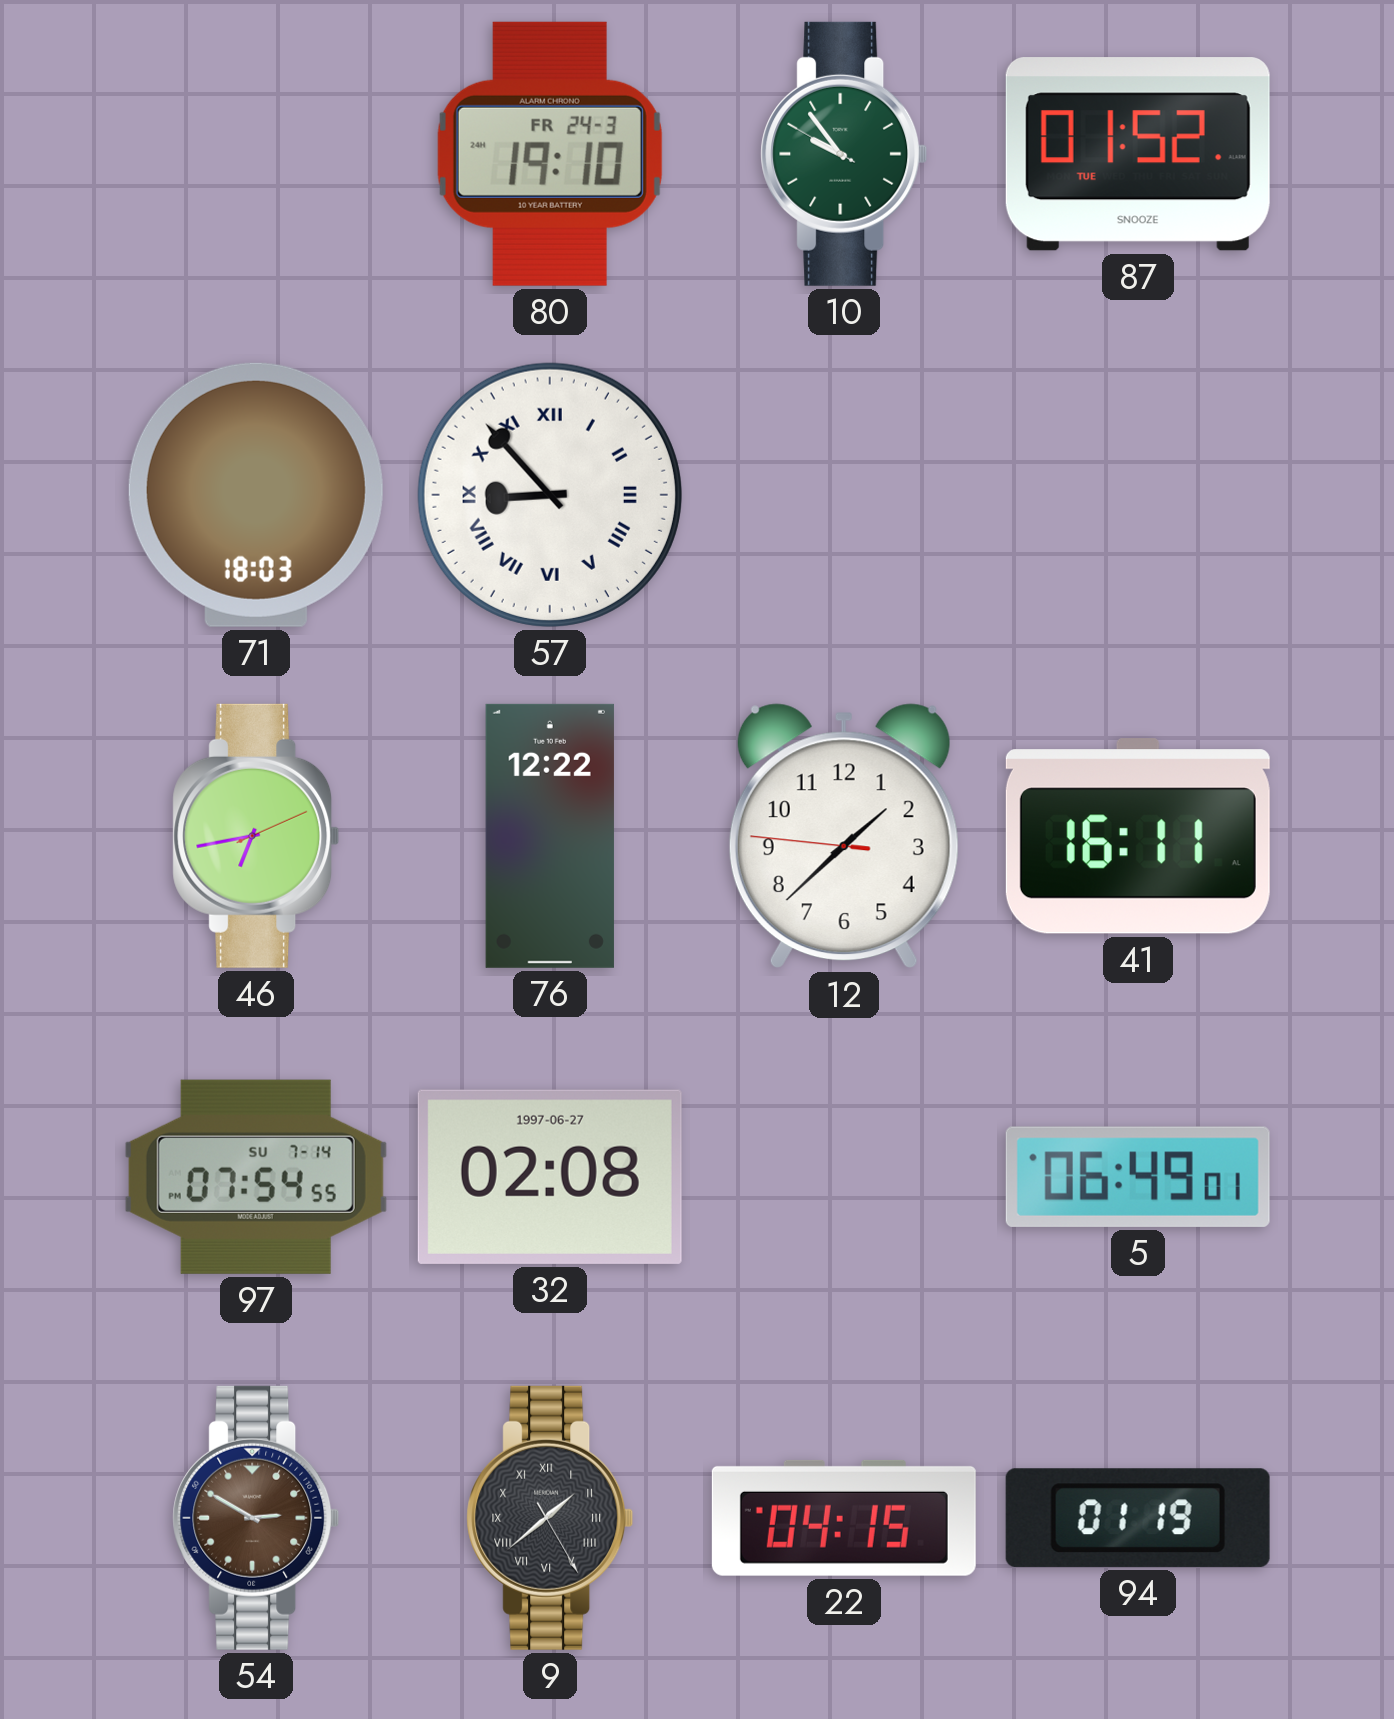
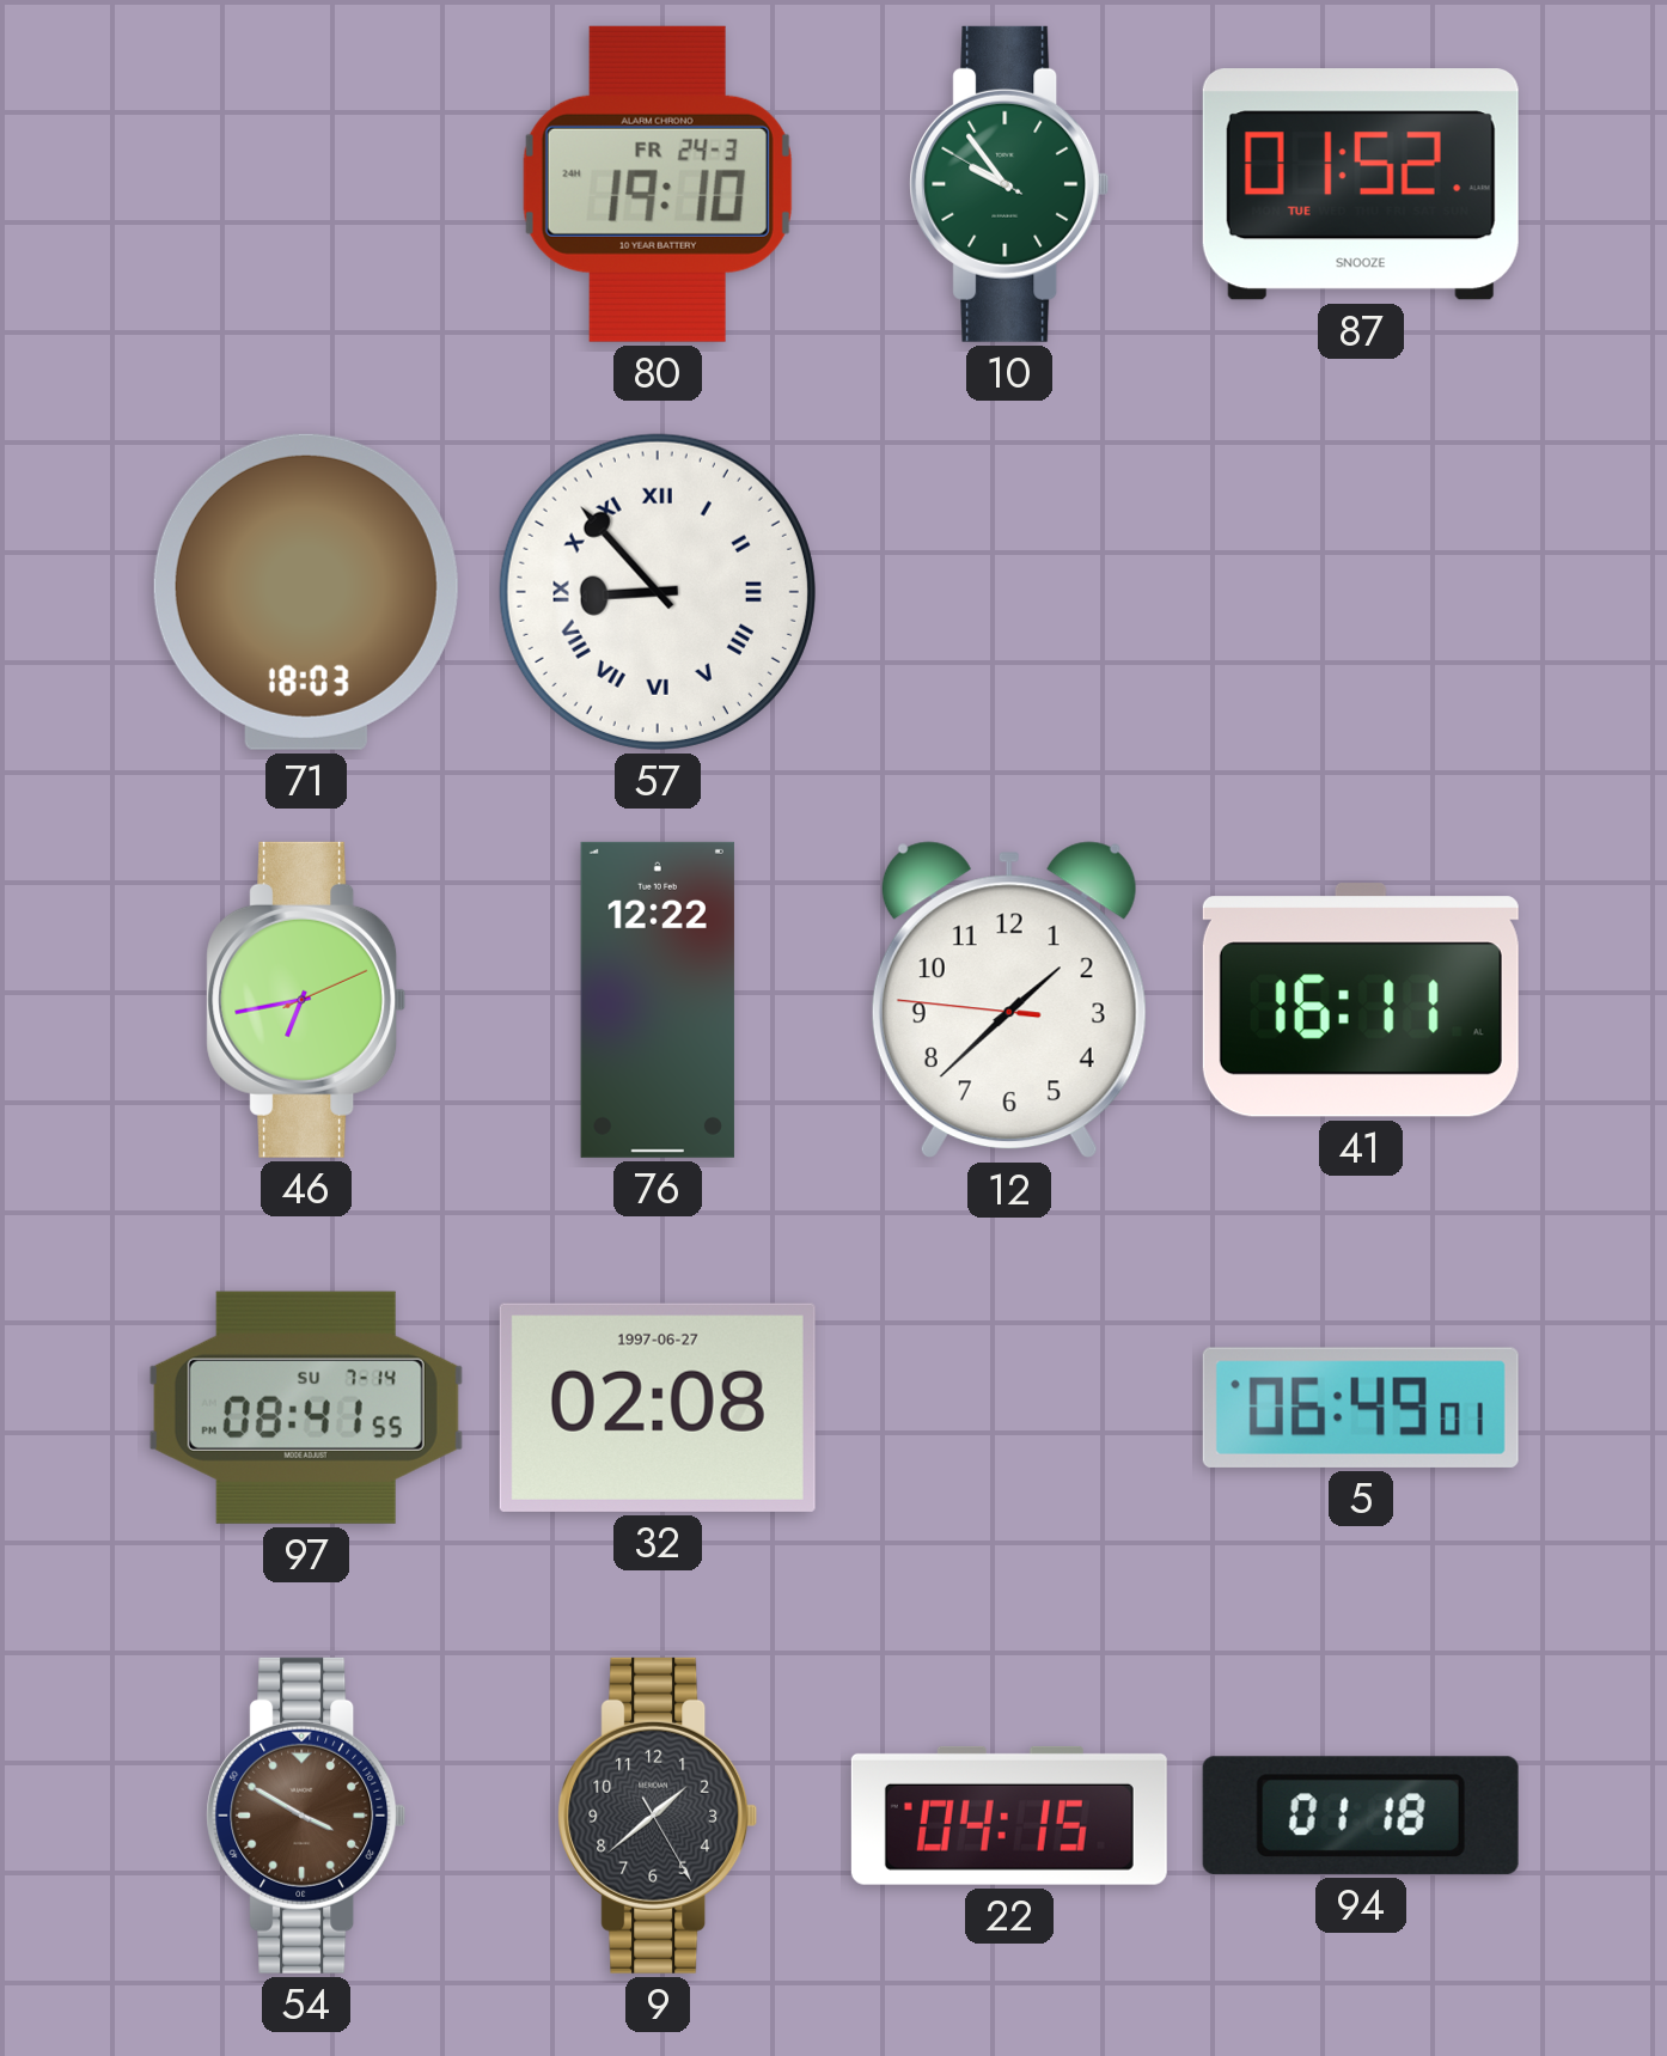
97: 07:54 -> 08:41
54: 2:50 -> 3:50
9 numerals: Roman -> Arabic
94: 01:19 -> 01:18
